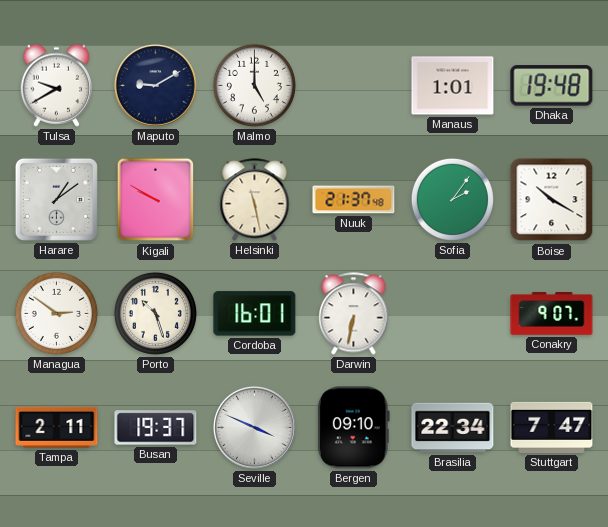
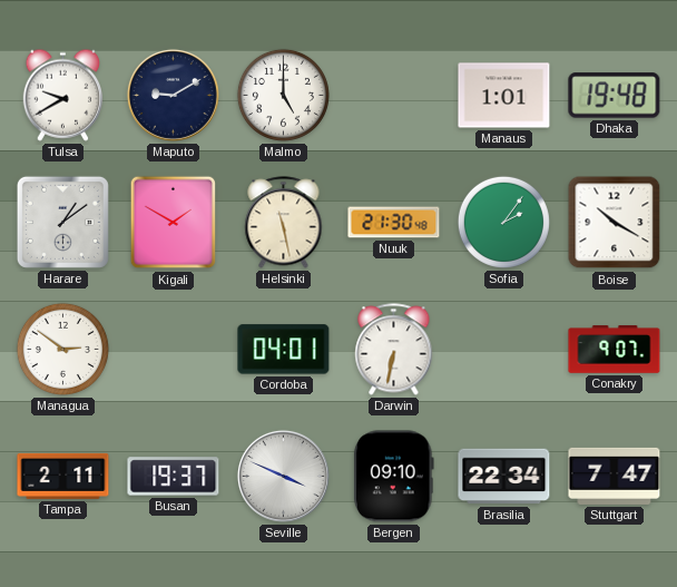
Kigali: 9:50 -> 1:50
Nuuk: 21:37 -> 21:30
Porto: 10:27 -> none
Cordoba: 16:01 -> 04:01
